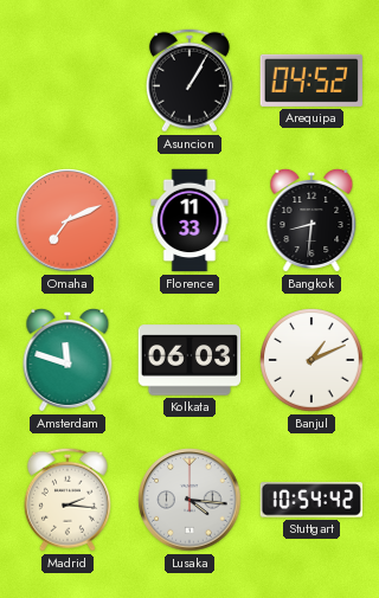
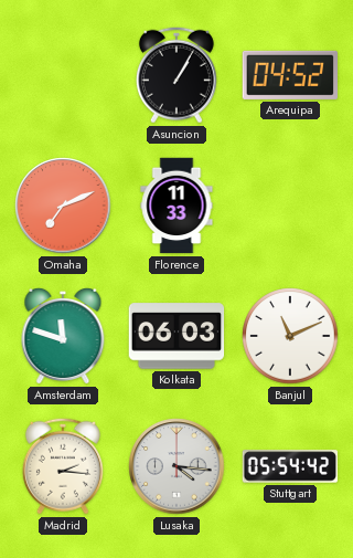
Bangkok: 8:31 -> none
Banjul: 1:11 -> 11:11
Stuttgart: 10:54 -> 05:54
